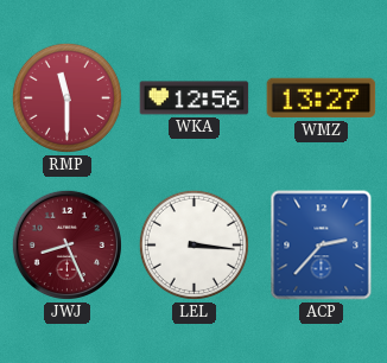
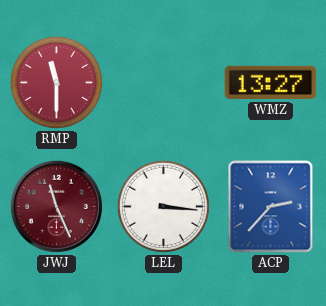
WKA: 12:56 -> none
JWJ: 8:26 -> 11:26
